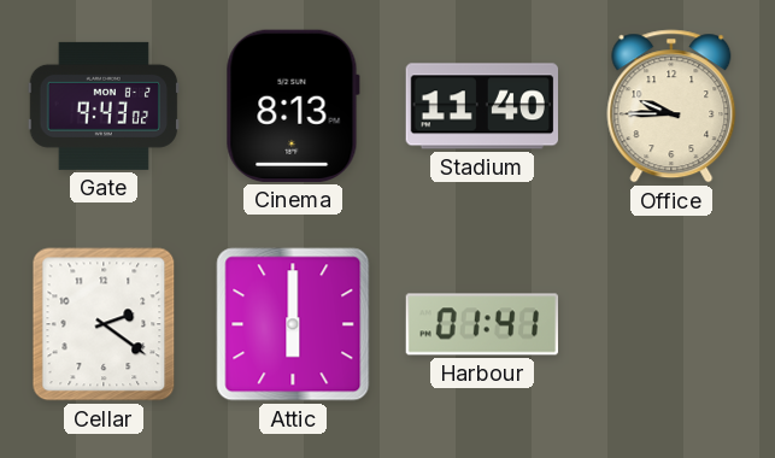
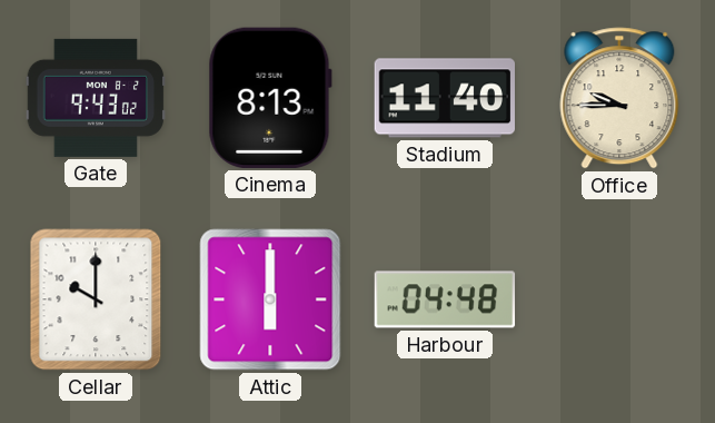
Cellar: 2:21 -> 10:00
Harbour: 01:41 -> 04:48
